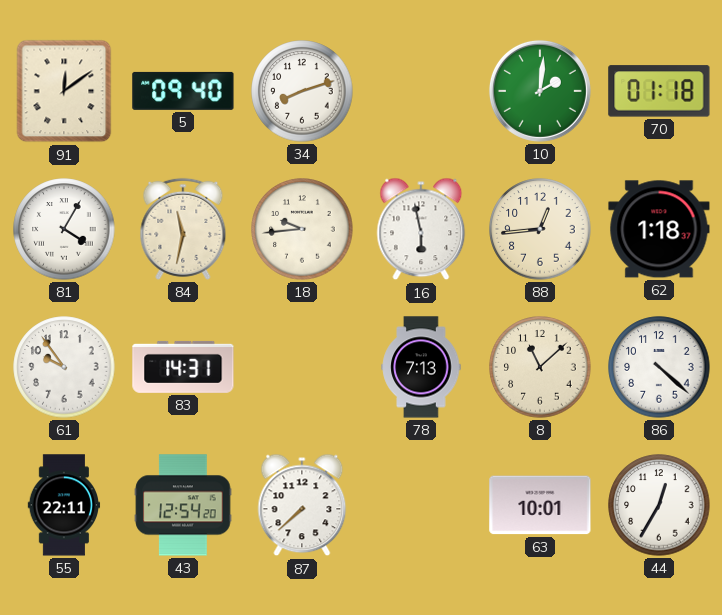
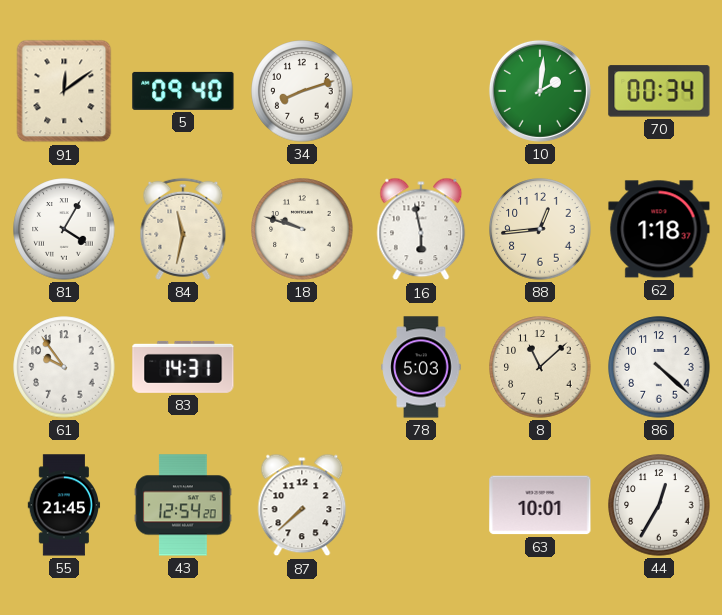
70: 01:18 -> 00:34
18: 9:44 -> 9:48
78: 7:13 -> 5:03
55: 22:11 -> 21:45
